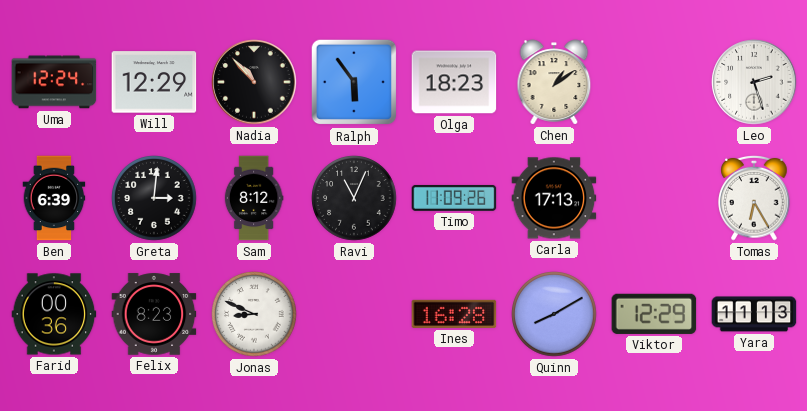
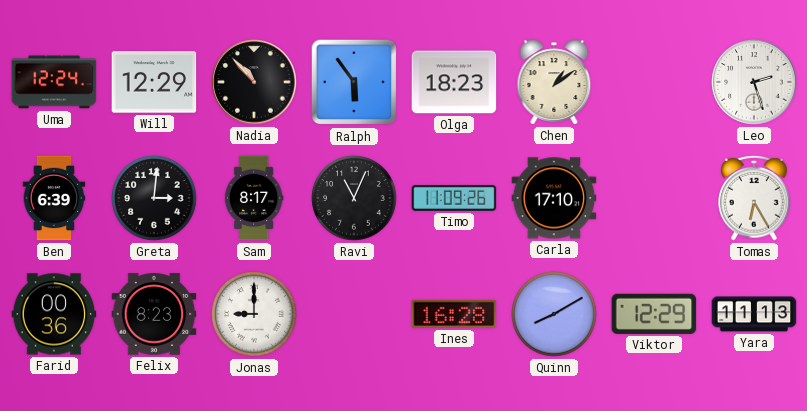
Sam: 8:12 -> 8:17
Carla: 17:13 -> 17:10
Jonas: 8:49 -> 9:00
